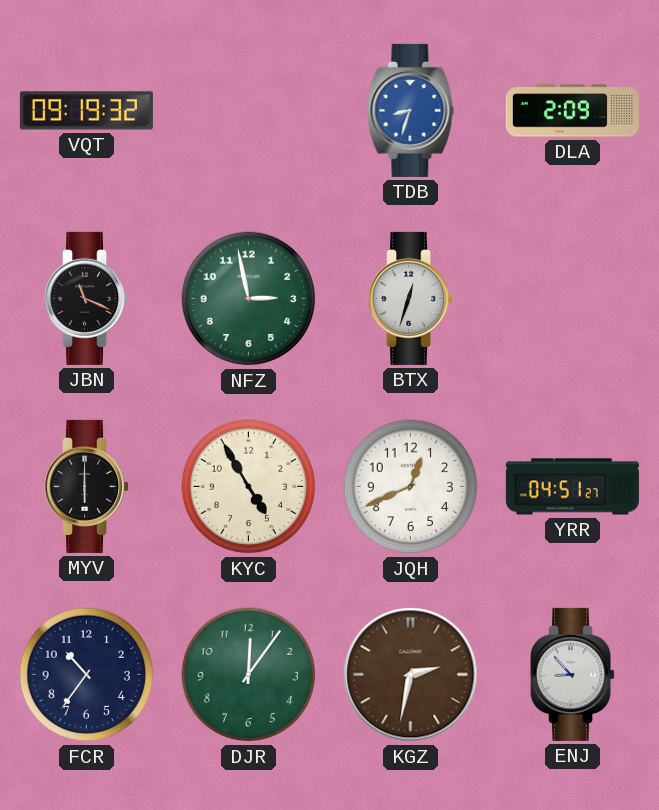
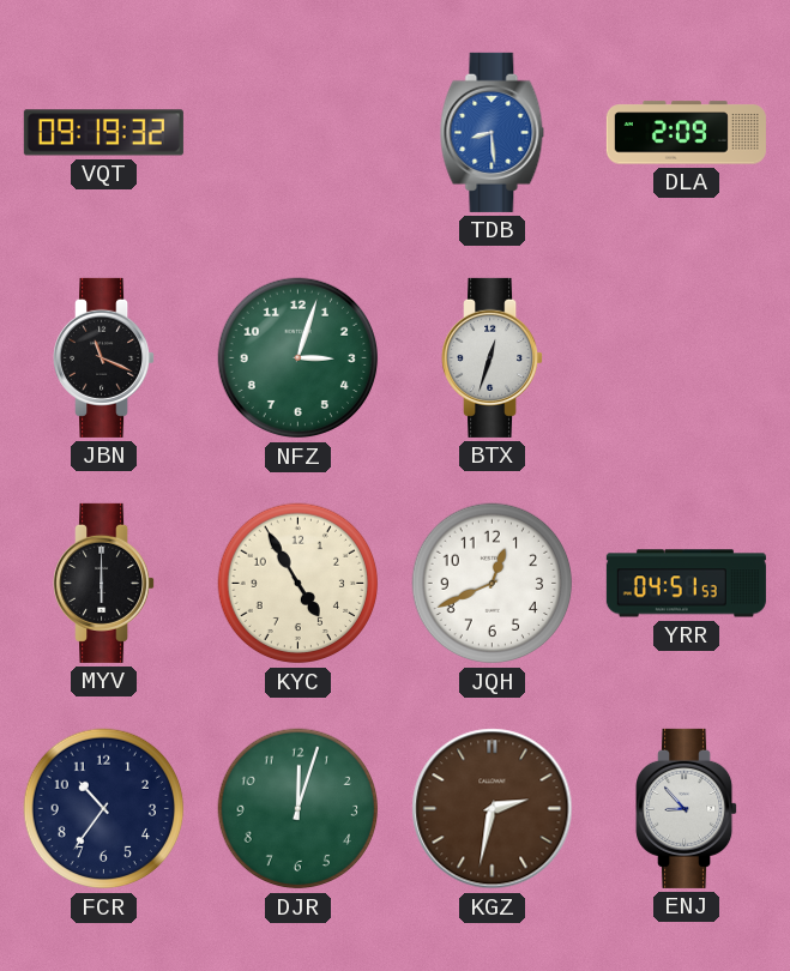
TDB: 8:33 -> 8:29
NFZ: 2:58 -> 3:03
YRR: 04:51:27 -> 04:51:53
DJR: 12:06 -> 12:03
